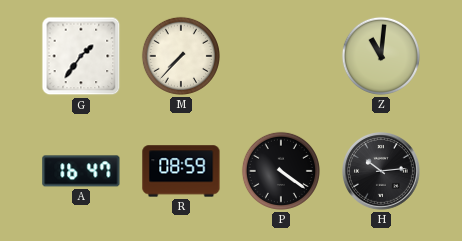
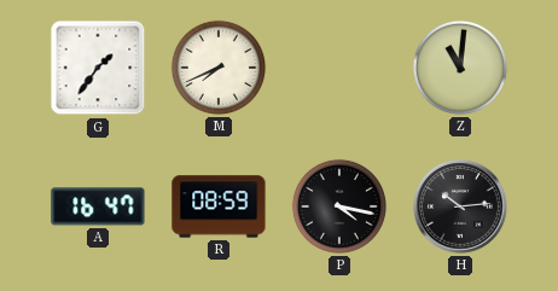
M: 7:37 -> 7:41
P: 4:21 -> 4:17
